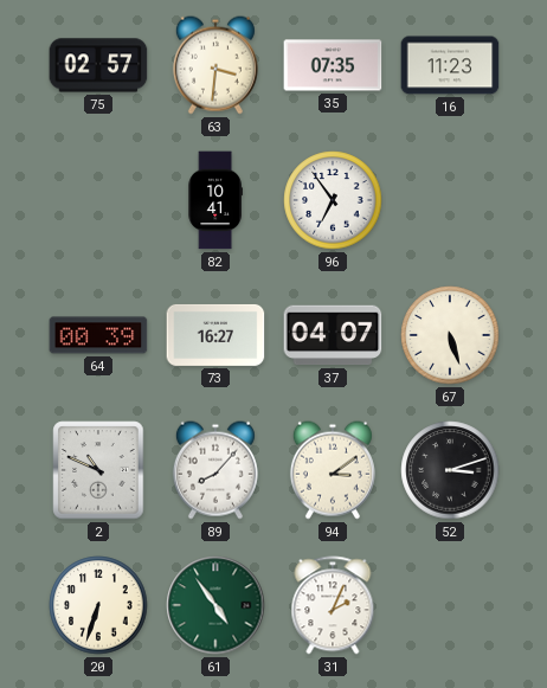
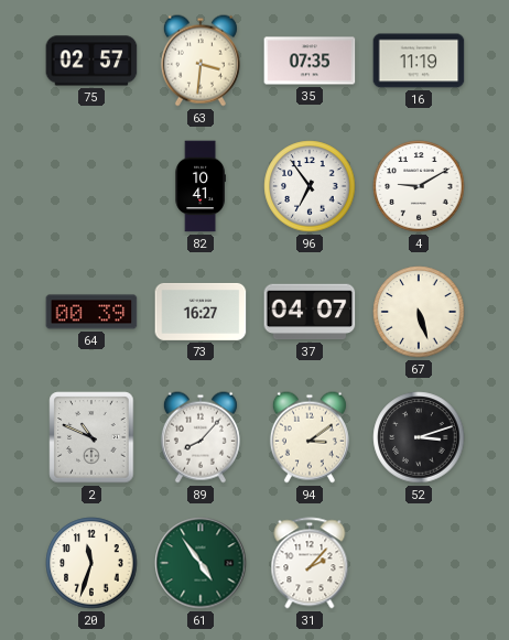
16: 11:23 -> 11:19
4: none -> 9:10
20: 6:33 -> 11:33
31: 2:04 -> 2:07
